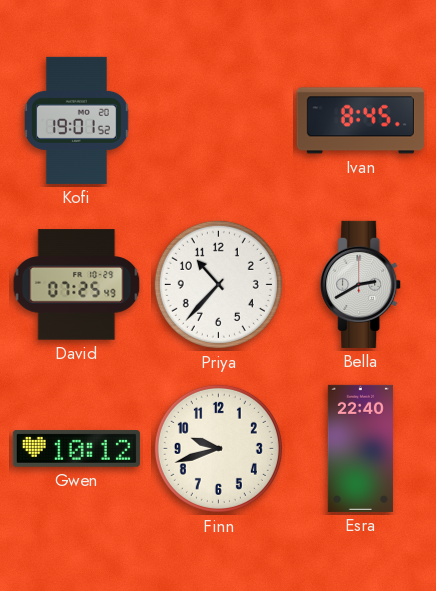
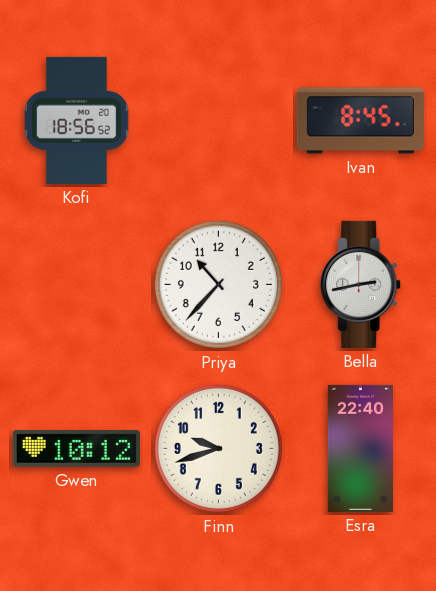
Kofi: 19:01 -> 18:56
David: 07:25 -> none
Bella: 2:40 -> 2:43
